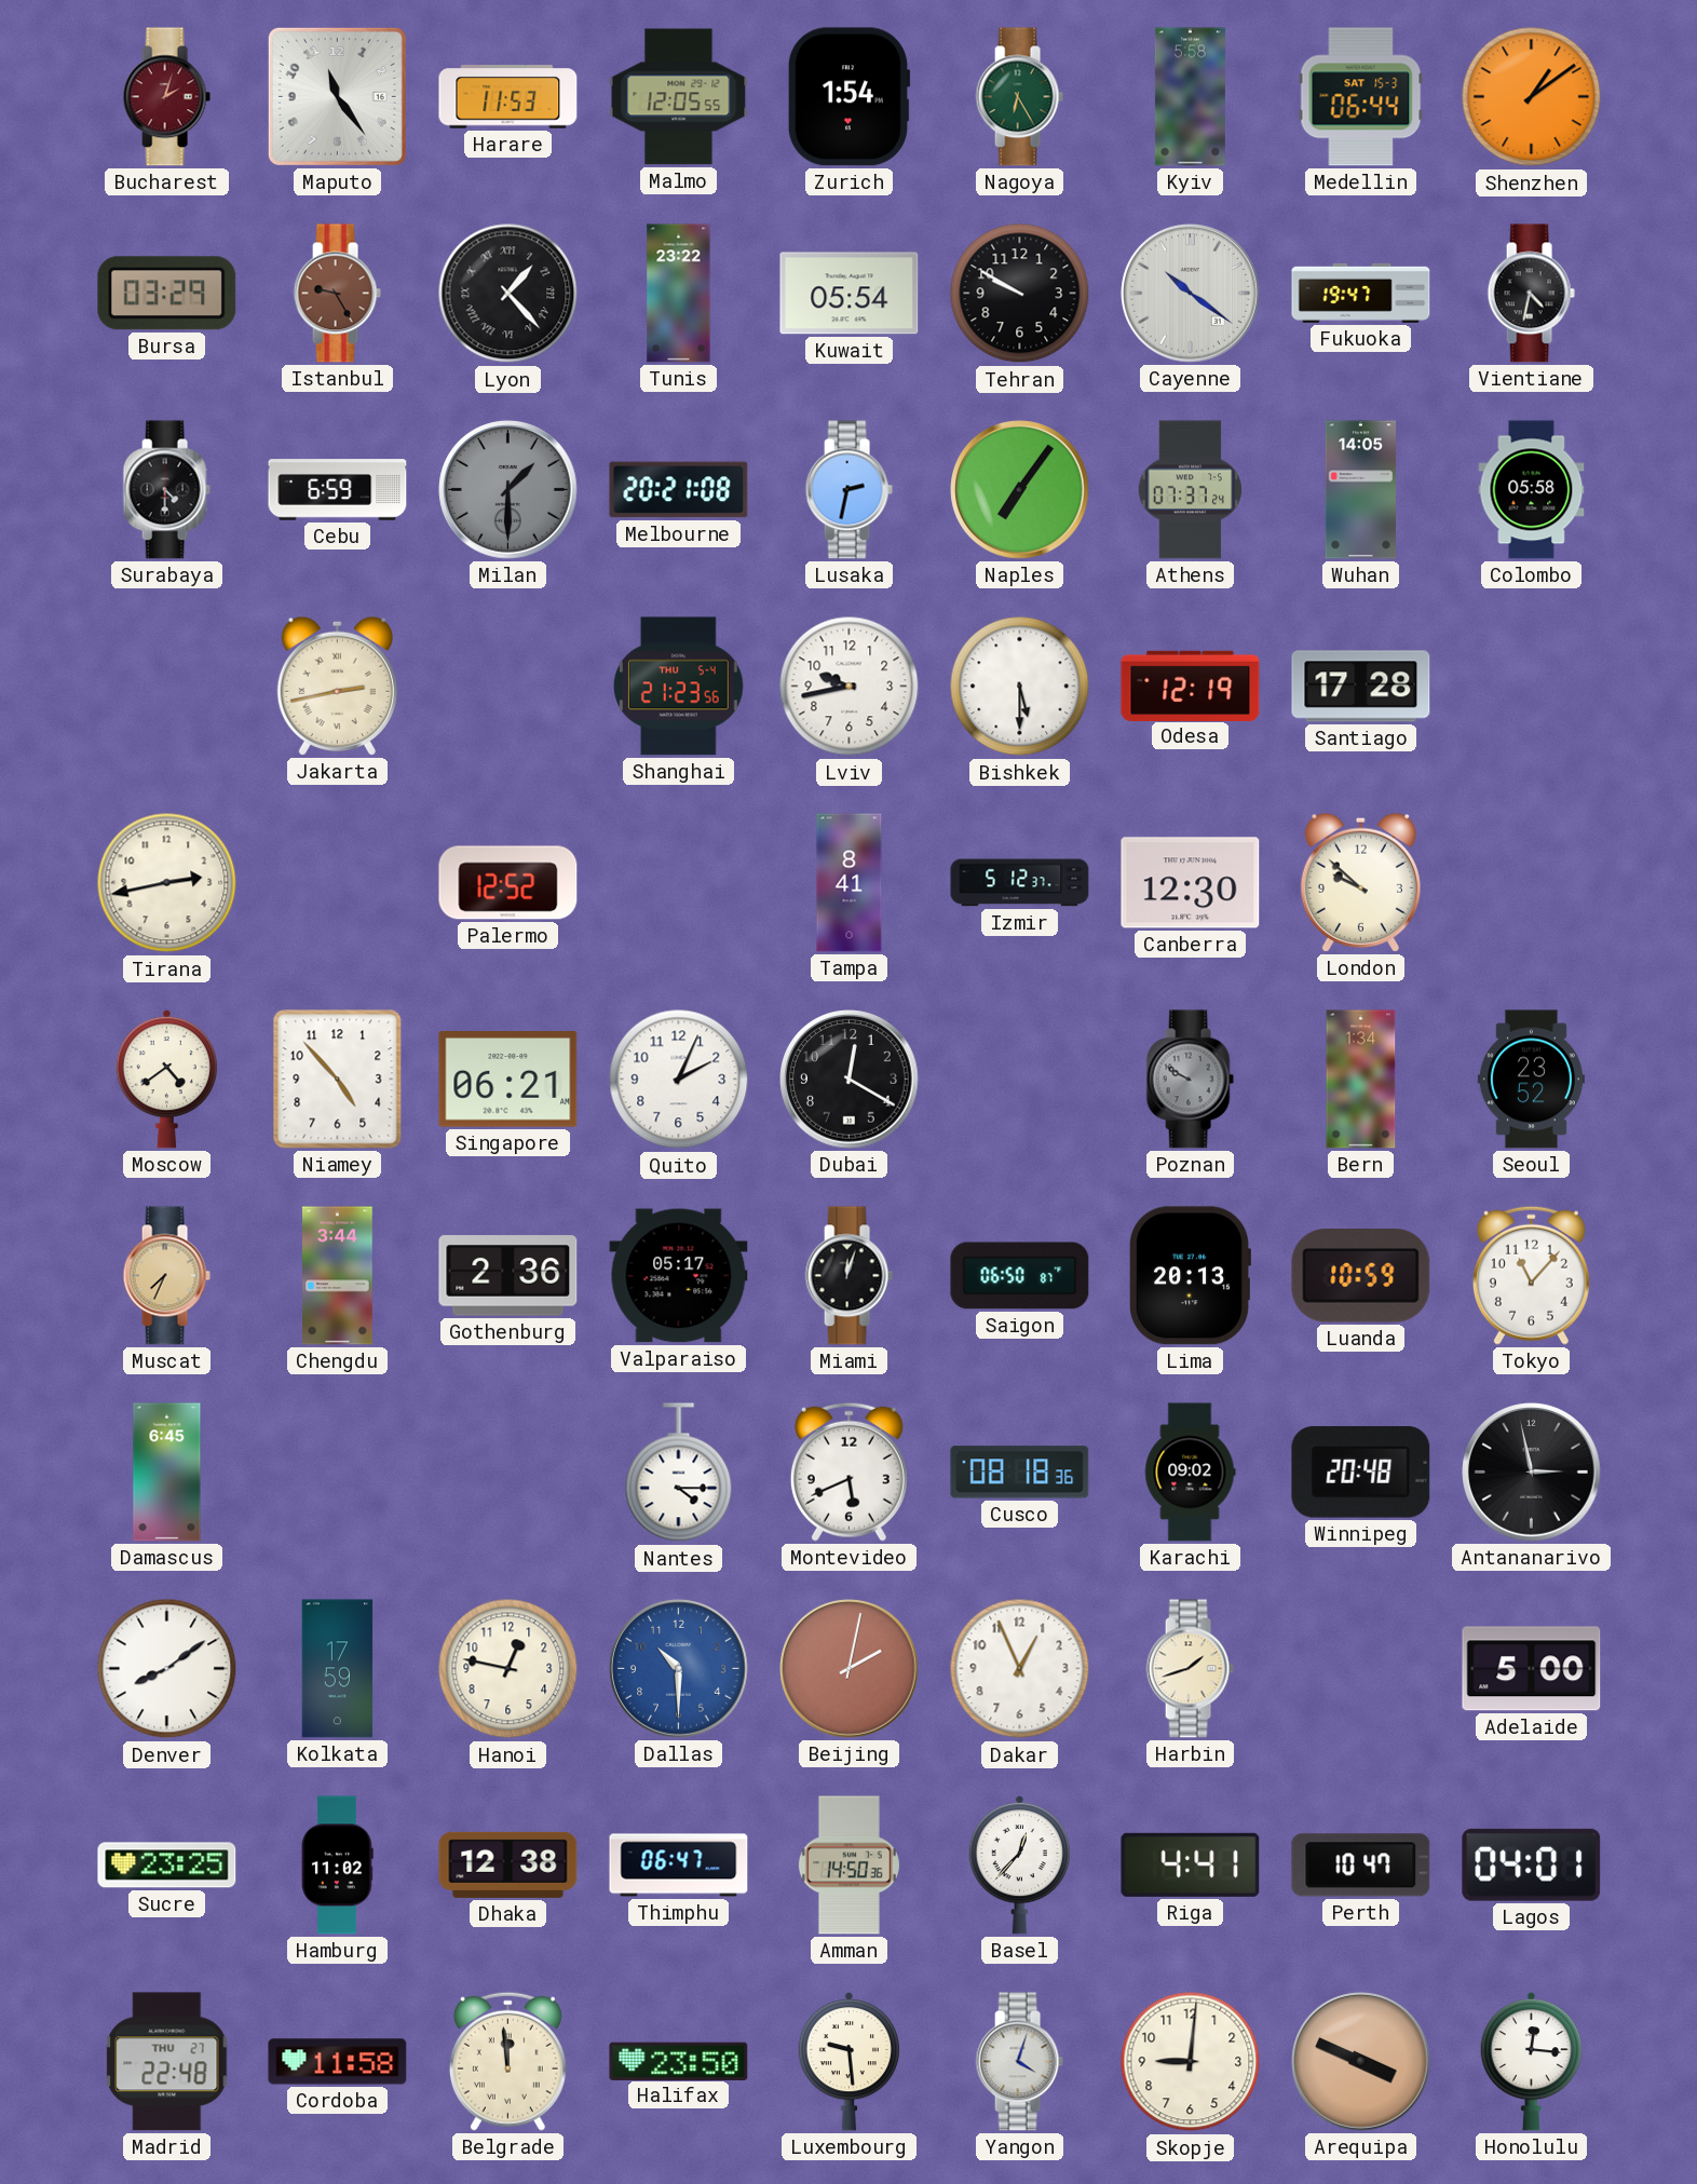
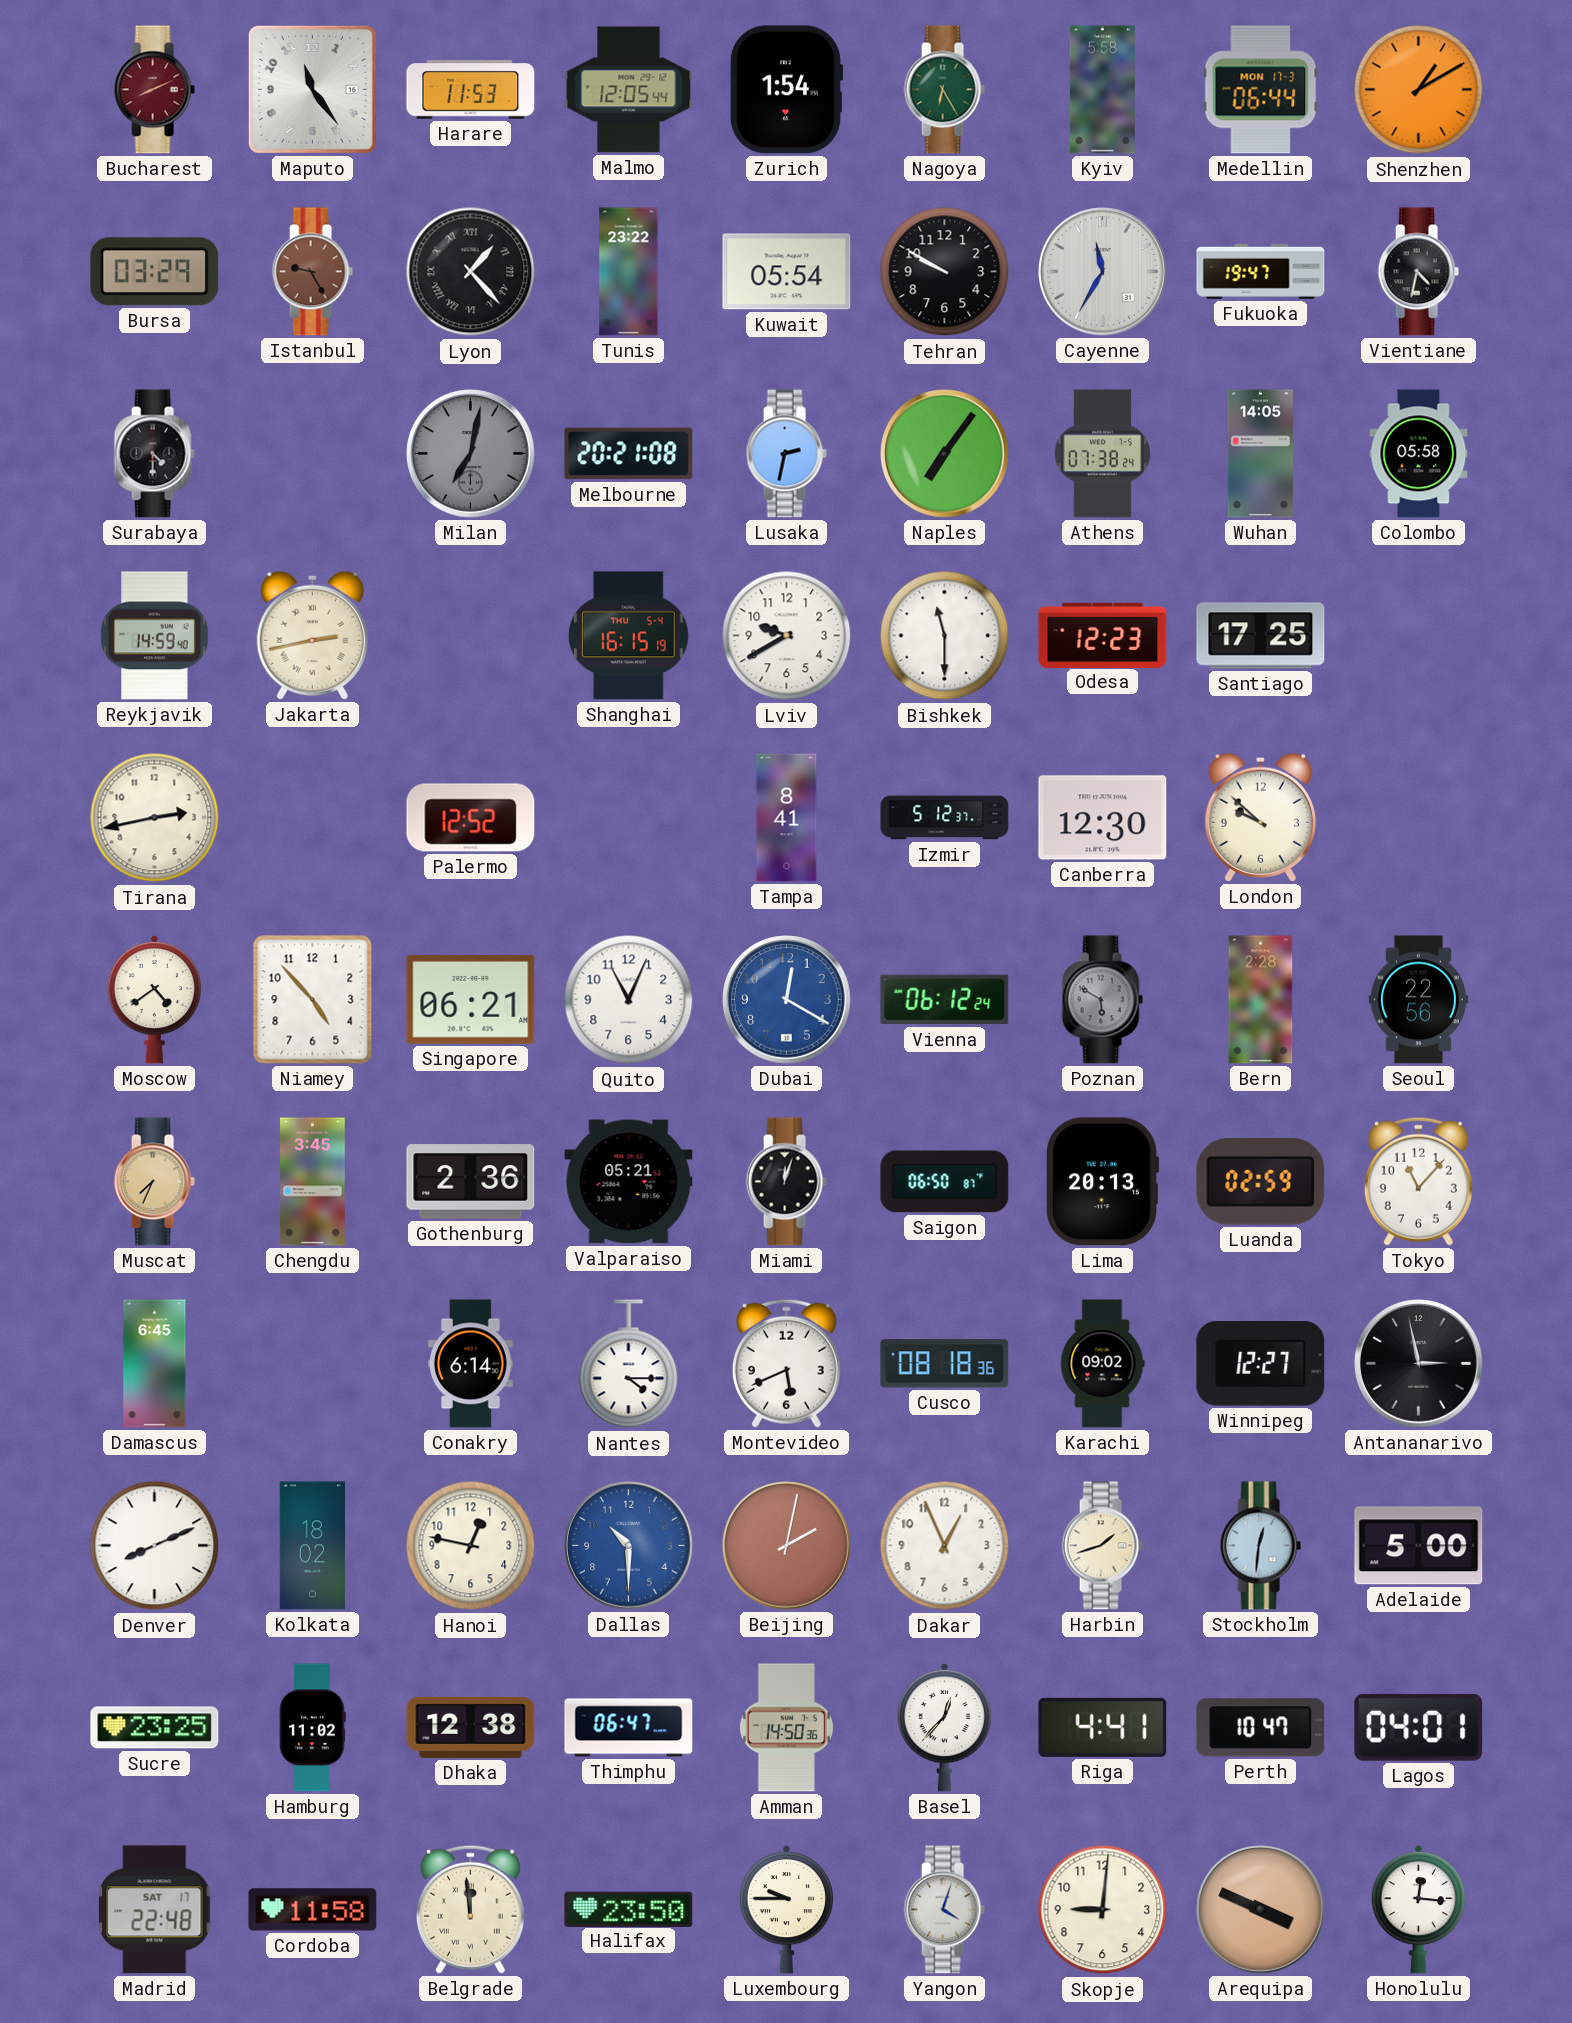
Bucharest: 2:03 -> 8:11
Malmo: 12:05:55 -> 12:05:44
Medellin date: SAT 15-3 -> MON 17-3
Shenzhen: 1:09 -> 1:10
Cayenne: 10:21 -> 11:35
Cebu: 6:59 -> none
Milan: 1:30 -> 7:02
Athens: 07:37 -> 07:38
Reykjavik: none -> 14:59
Shanghai: 21:23 -> 16:15
Lviv: 9:43 -> 9:40
Bishkek: 5:30 -> 11:30
Odesa: 12:19 -> 12:23
Santiago: 17:28 -> 17:25
Quito: 2:04 -> 11:04
Dubai dial: black -> blue
Vienna: none -> 06:12
Poznan: 9:50 -> 5:50
Bern: 1:34 -> 2:28
Seoul: 23:52 -> 22:56
Chengdu: 3:44 -> 3:45
Valparaiso: 05:17 -> 05:21
Luanda: 10:59 -> 02:59
Conakry: none -> 6:14
Winnipeg: 20:48 -> 12:27
Denver: 8:09 -> 8:11
Kolkata: 17:59 -> 18:02
Stockholm: none -> 12:31
Madrid date: THU 27 -> SAT 17
Luxembourg: 9:29 -> 9:45
